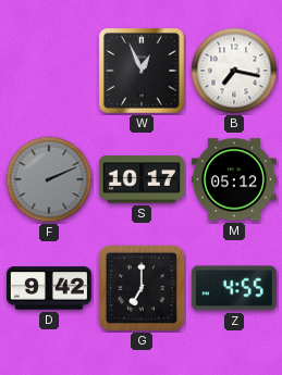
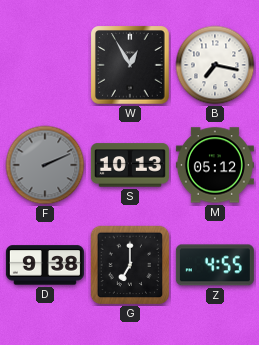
W: 12:56 -> 12:55
S: 10:17 -> 10:13
D: 9:42 -> 9:38
